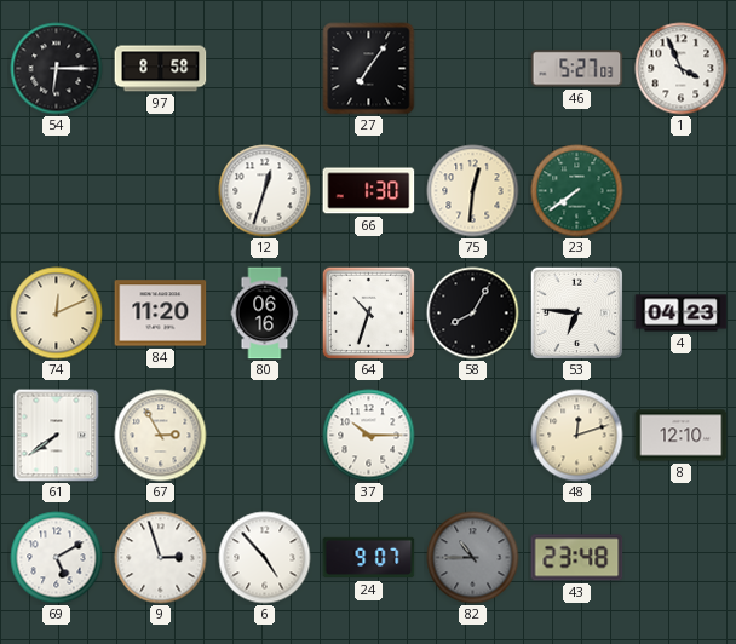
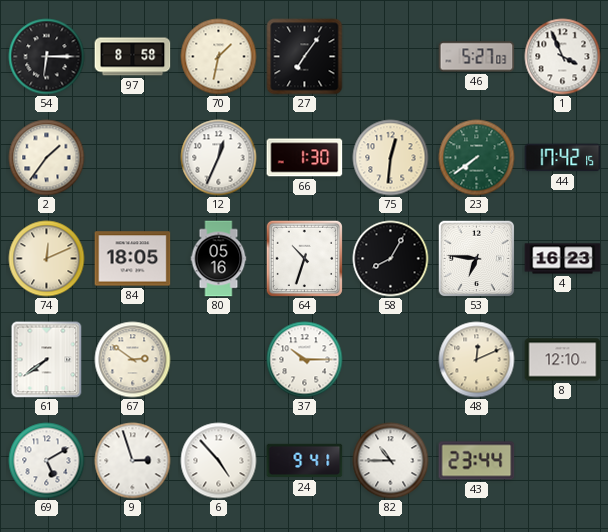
70: none -> 1:32
2: none -> 1:36
12: 12:33 -> 12:34
44: none -> 17:42
84: 11:20 -> 18:05
80: 06:16 -> 05:16
4: 04:23 -> 16:23
67: 2:55 -> 2:51
48: 12:12 -> 12:11
24: 9:07 -> 9:41
82 dial: grey -> white
43: 23:48 -> 23:44
